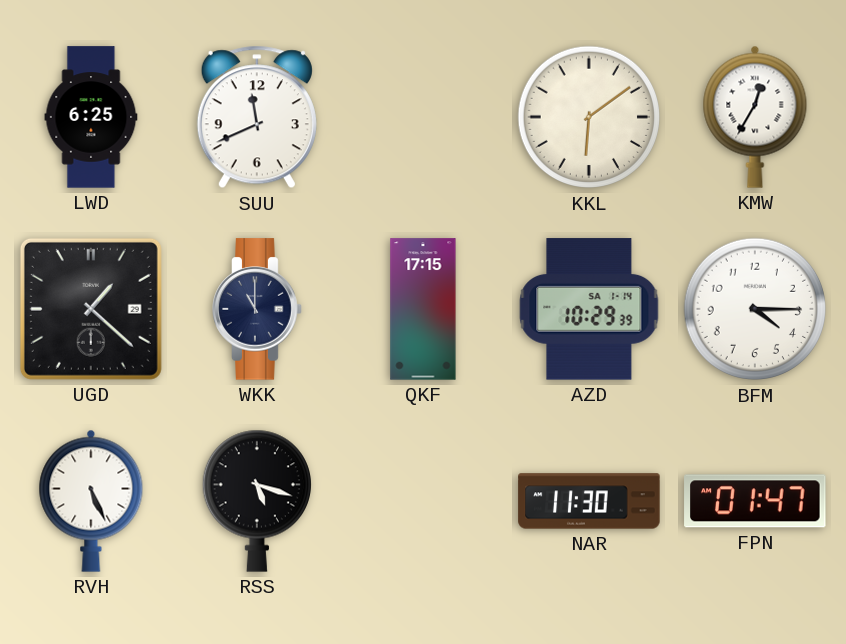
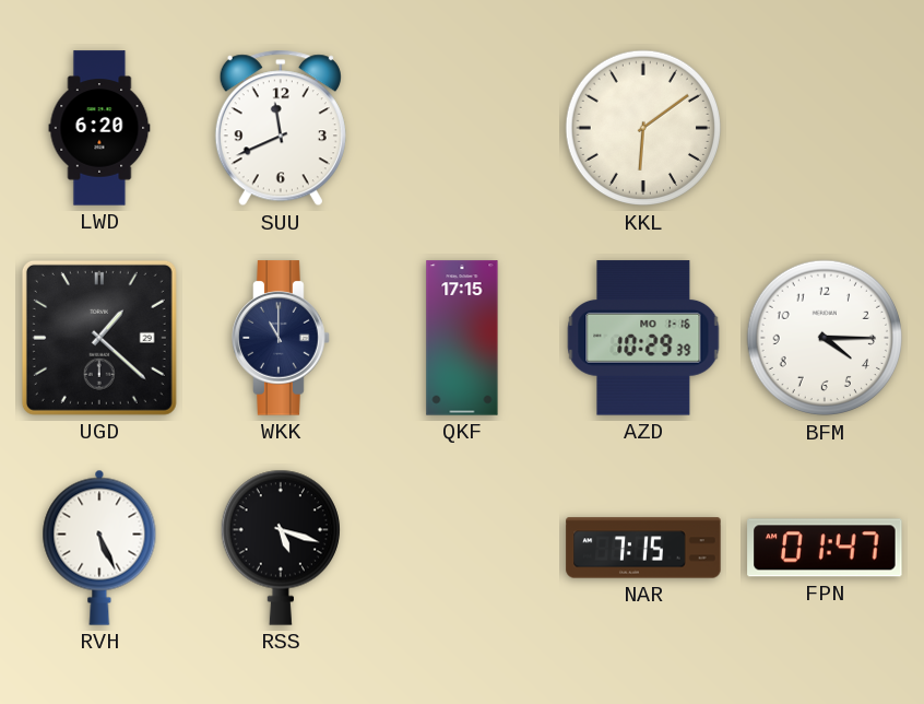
LWD: 6:25 -> 6:20
KMW: 12:35 -> none
AZD date: SA 1-14 -> MO 1-16
NAR: 11:30 -> 7:15
